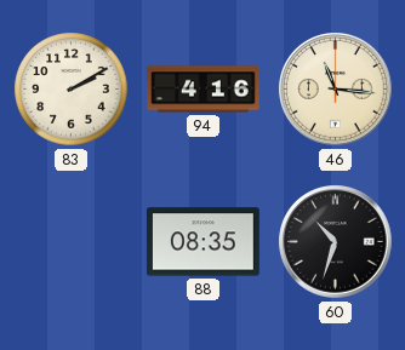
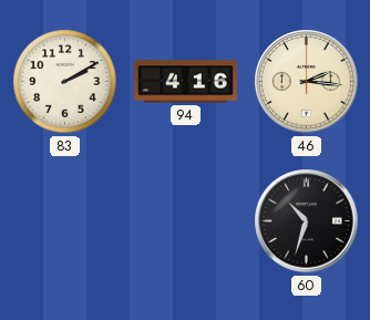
46: 11:16 -> 2:16
88: 08:35 -> none
